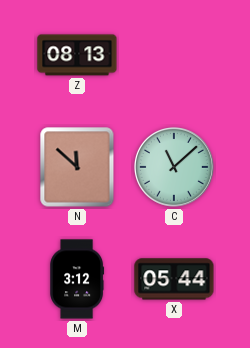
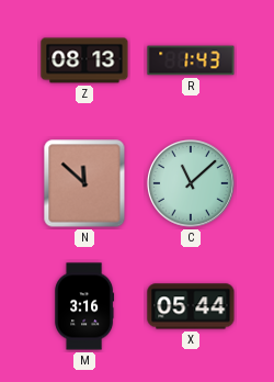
R: none -> 1:43
M: 3:12 -> 3:16
